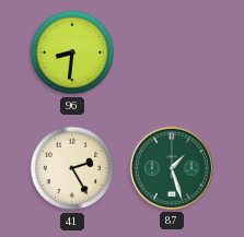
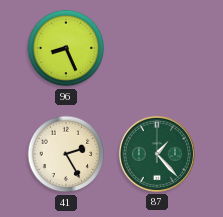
96: 8:31 -> 8:26
87: 1:27 -> 1:23
